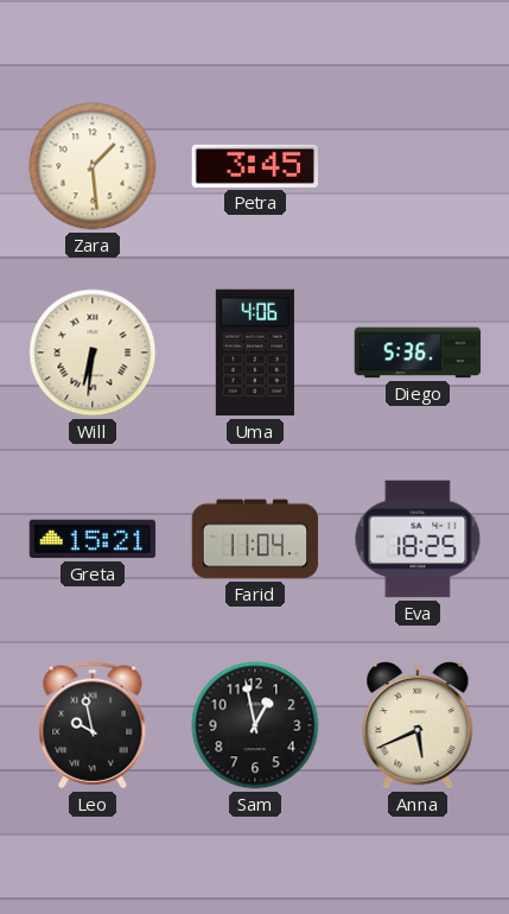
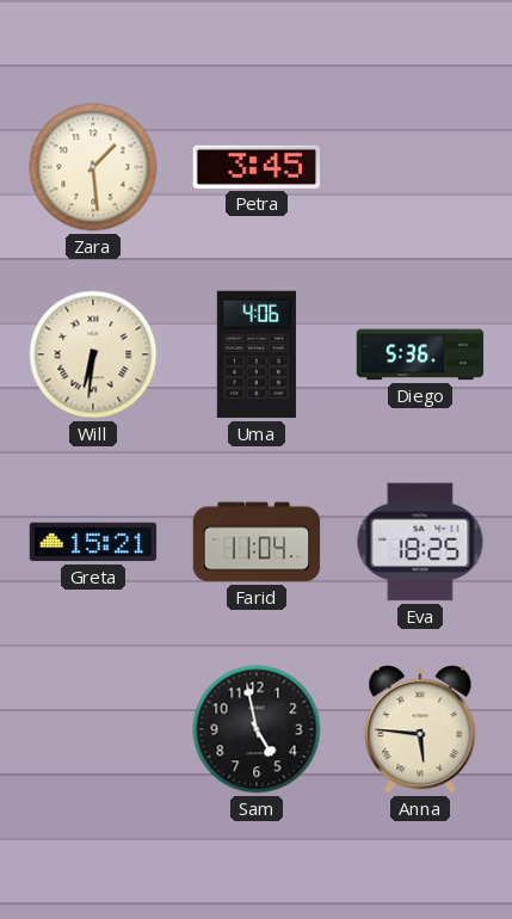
Leo: 9:58 -> none
Sam: 12:58 -> 4:58
Anna: 5:41 -> 5:46
